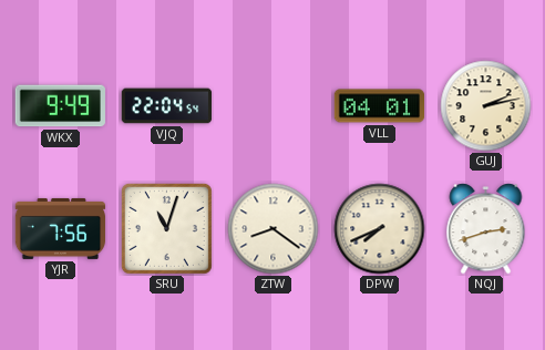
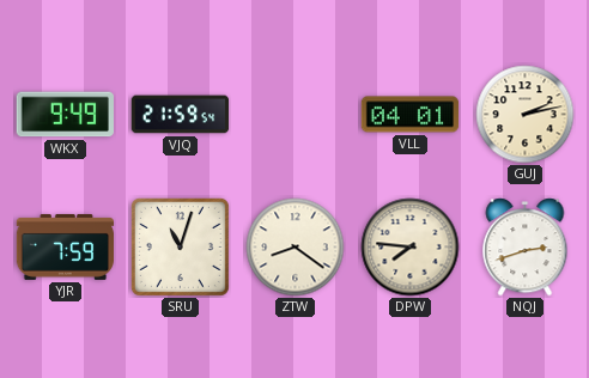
VJQ: 22:04 -> 21:59
YJR: 7:56 -> 7:59
DPW: 7:41 -> 7:46
